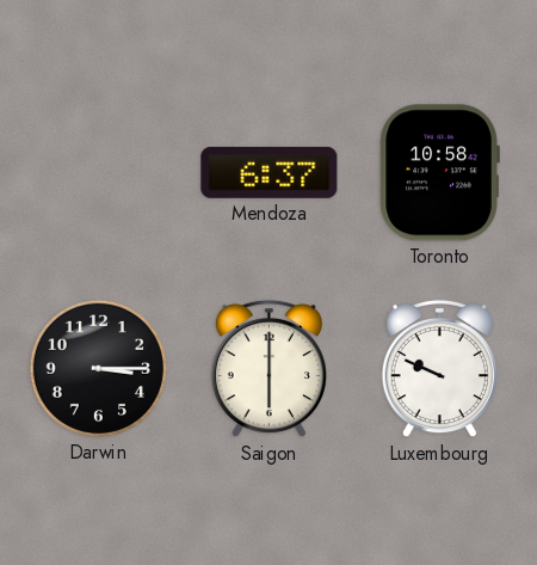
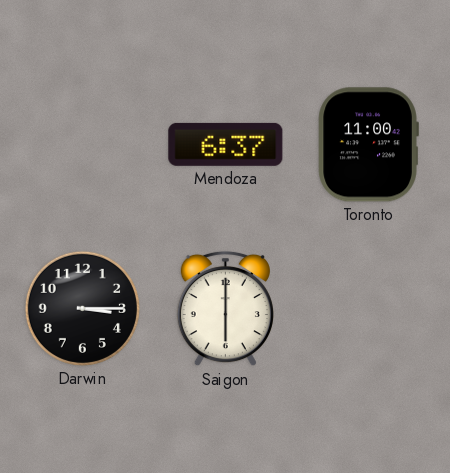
Toronto: 10:58 -> 11:00
Luxembourg: 9:49 -> none
